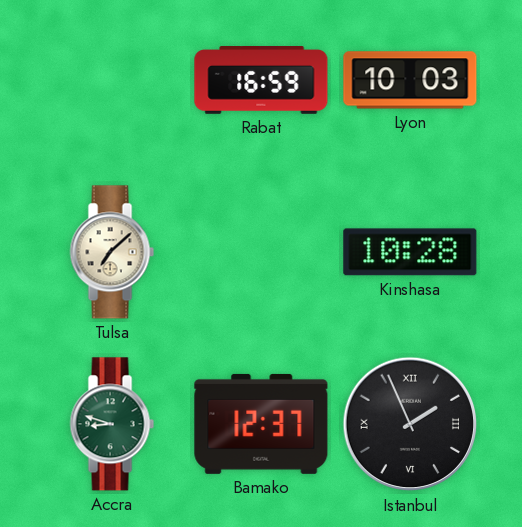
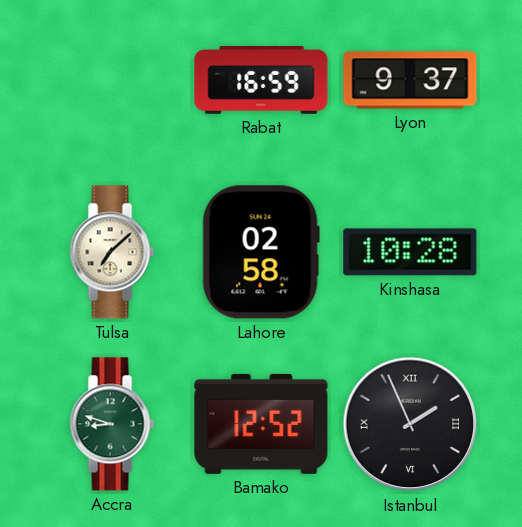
Lyon: 10:03 -> 9:37
Lahore: none -> 02:58
Bamako: 12:37 -> 12:52
